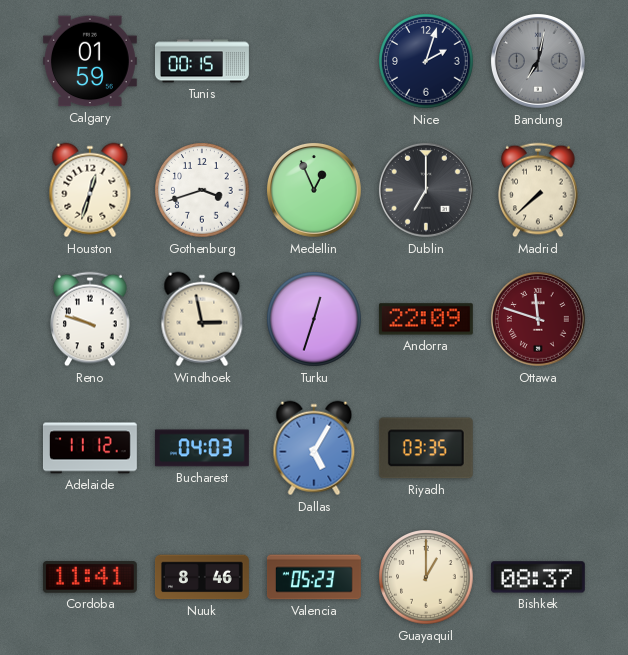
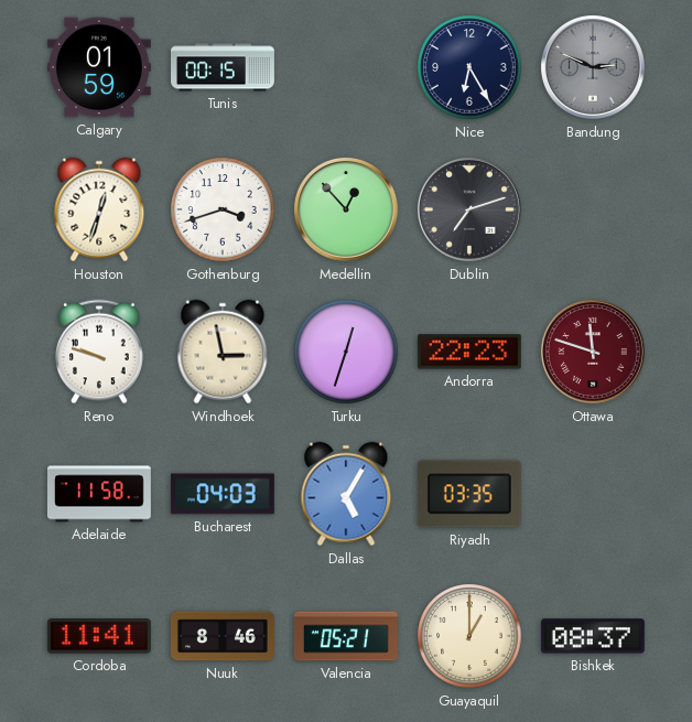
Nice: 2:03 -> 6:25
Bandung: 7:02 -> 2:49
Medellin: 12:56 -> 12:53
Dublin: 7:00 -> 7:12
Madrid: 7:38 -> none
Andorra: 22:09 -> 22:23
Adelaide: 11:12 -> 11:58
Valencia: 05:23 -> 05:21
